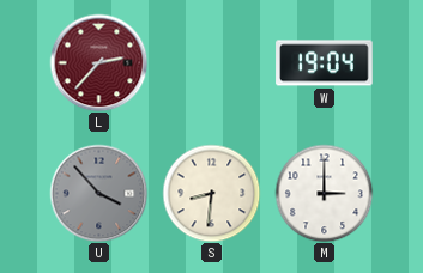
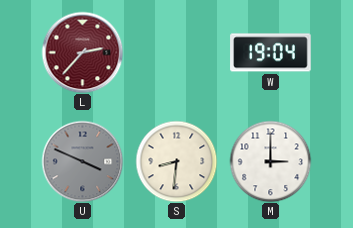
U: 3:53 -> 3:49
